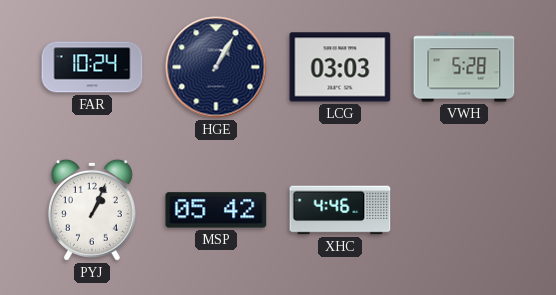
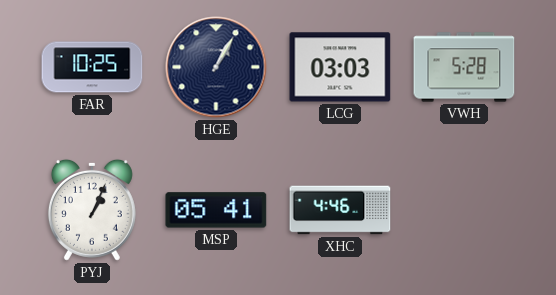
FAR: 10:24 -> 10:25
MSP: 05:42 -> 05:41
